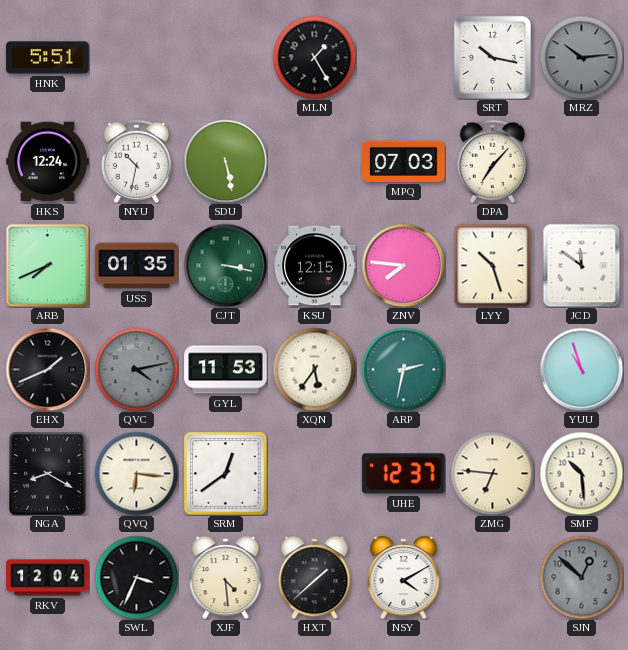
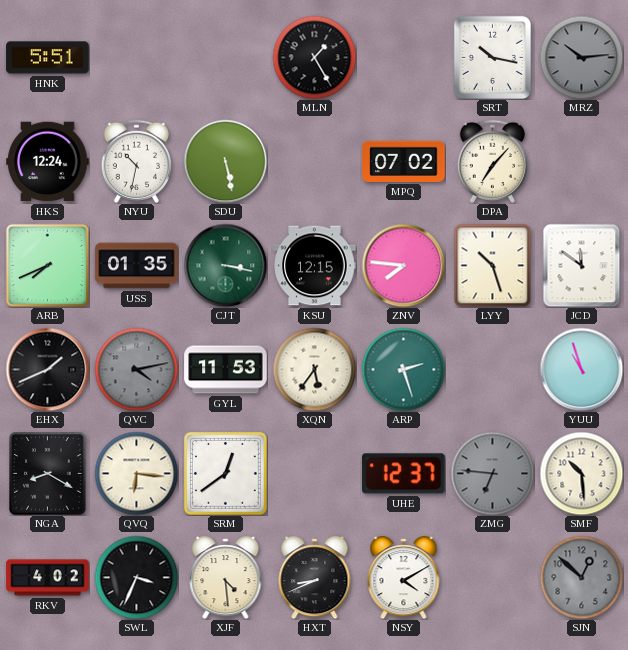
MPQ: 07:03 -> 07:02
ARP: 2:32 -> 2:27
ZMG dial: cream -> grey
RKV: 12:04 -> 4:02
HXT: 1:38 -> 8:41
